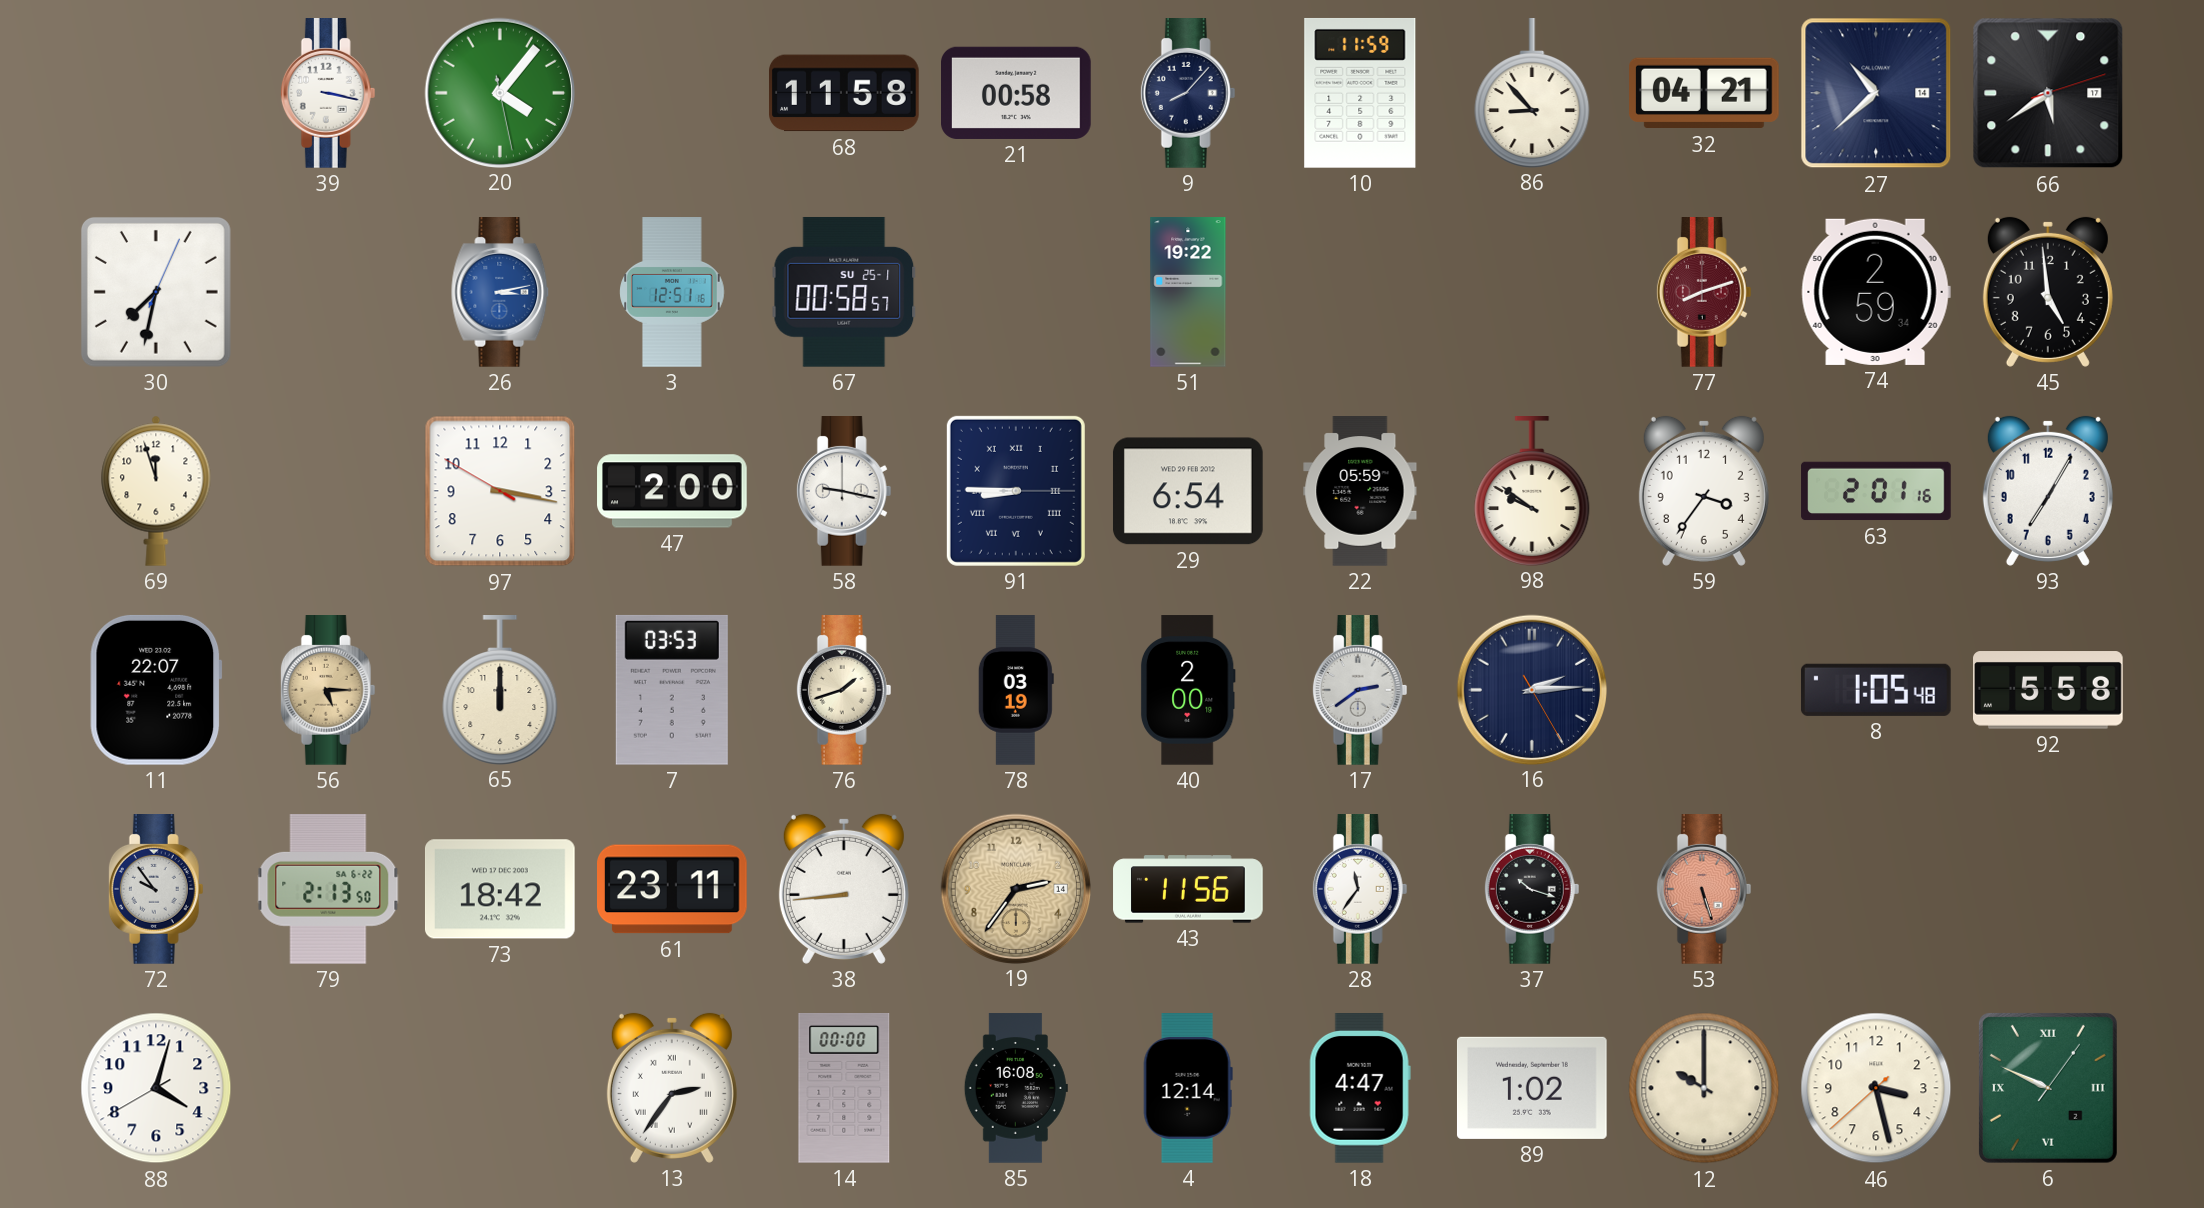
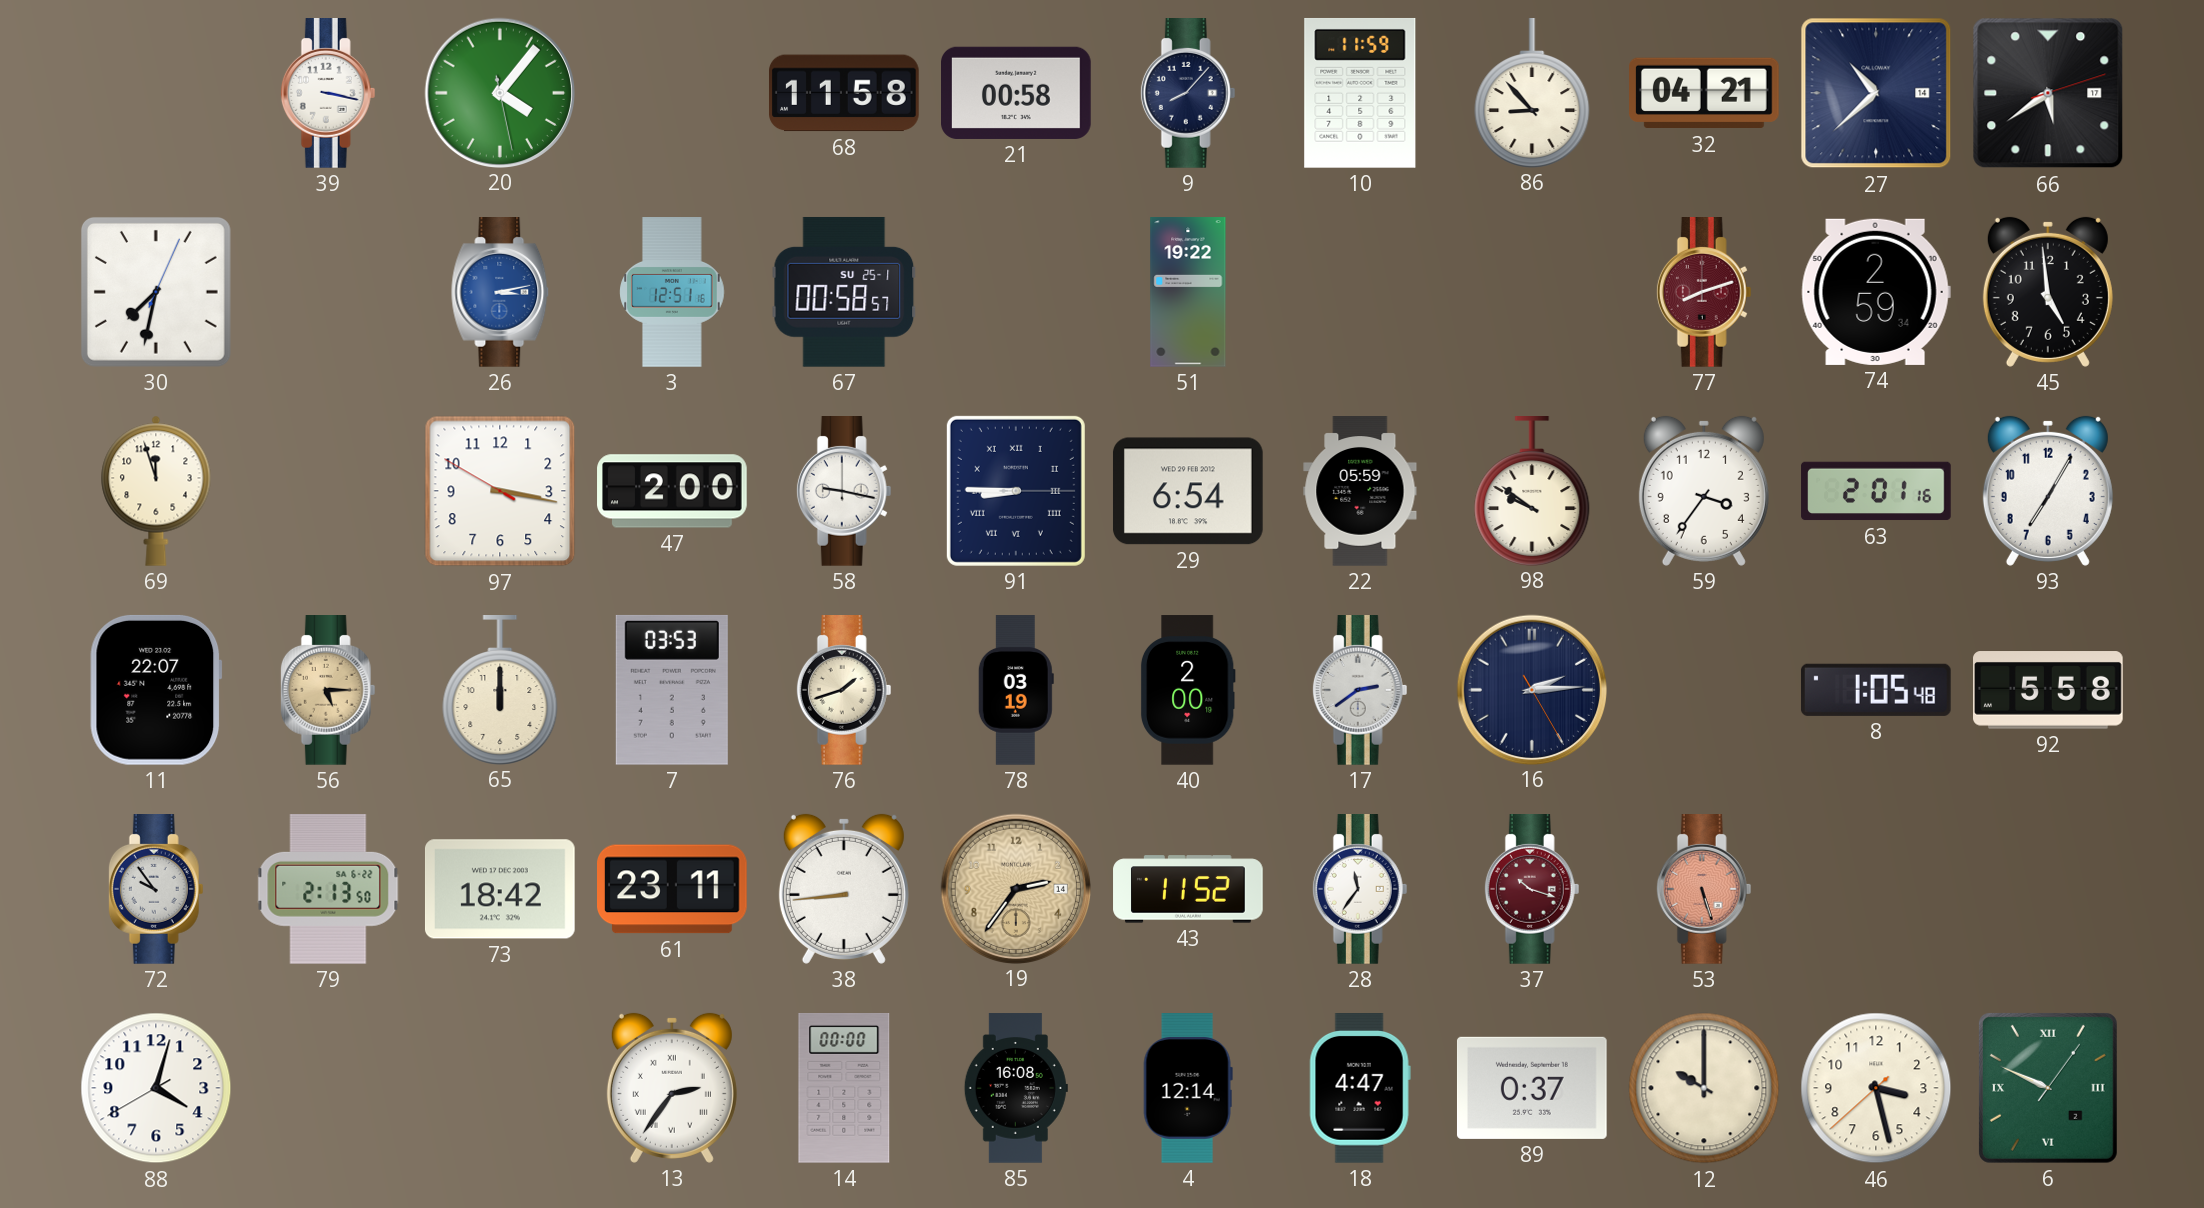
43: 11:56 -> 11:52
37 dial: black -> burgundy
89: 1:02 -> 0:37
